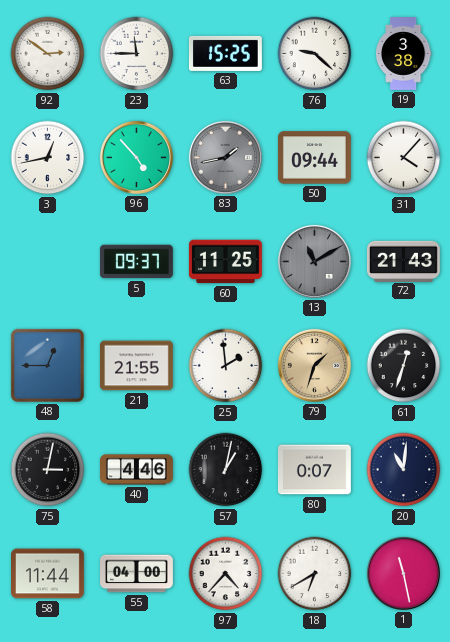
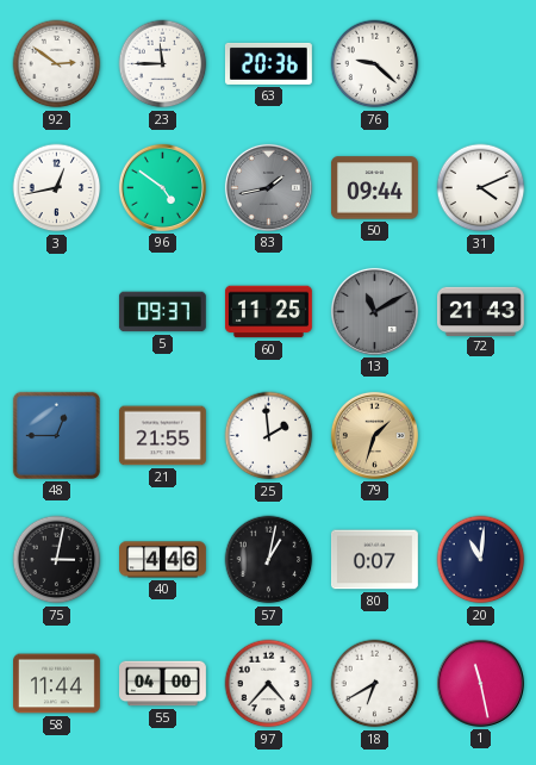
63: 15:25 -> 20:36
19: 3:38 -> none
96: 4:53 -> 4:51
31: 4:07 -> 4:11
61: 12:33 -> none
